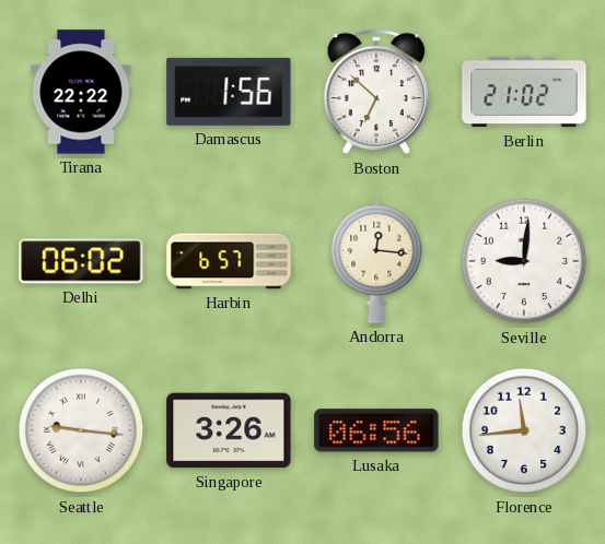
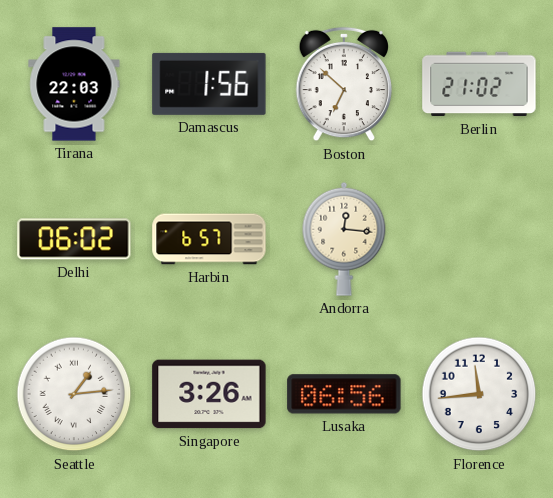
Tirana: 22:22 -> 22:03
Seville: 9:01 -> none
Seattle: 9:16 -> 1:14
